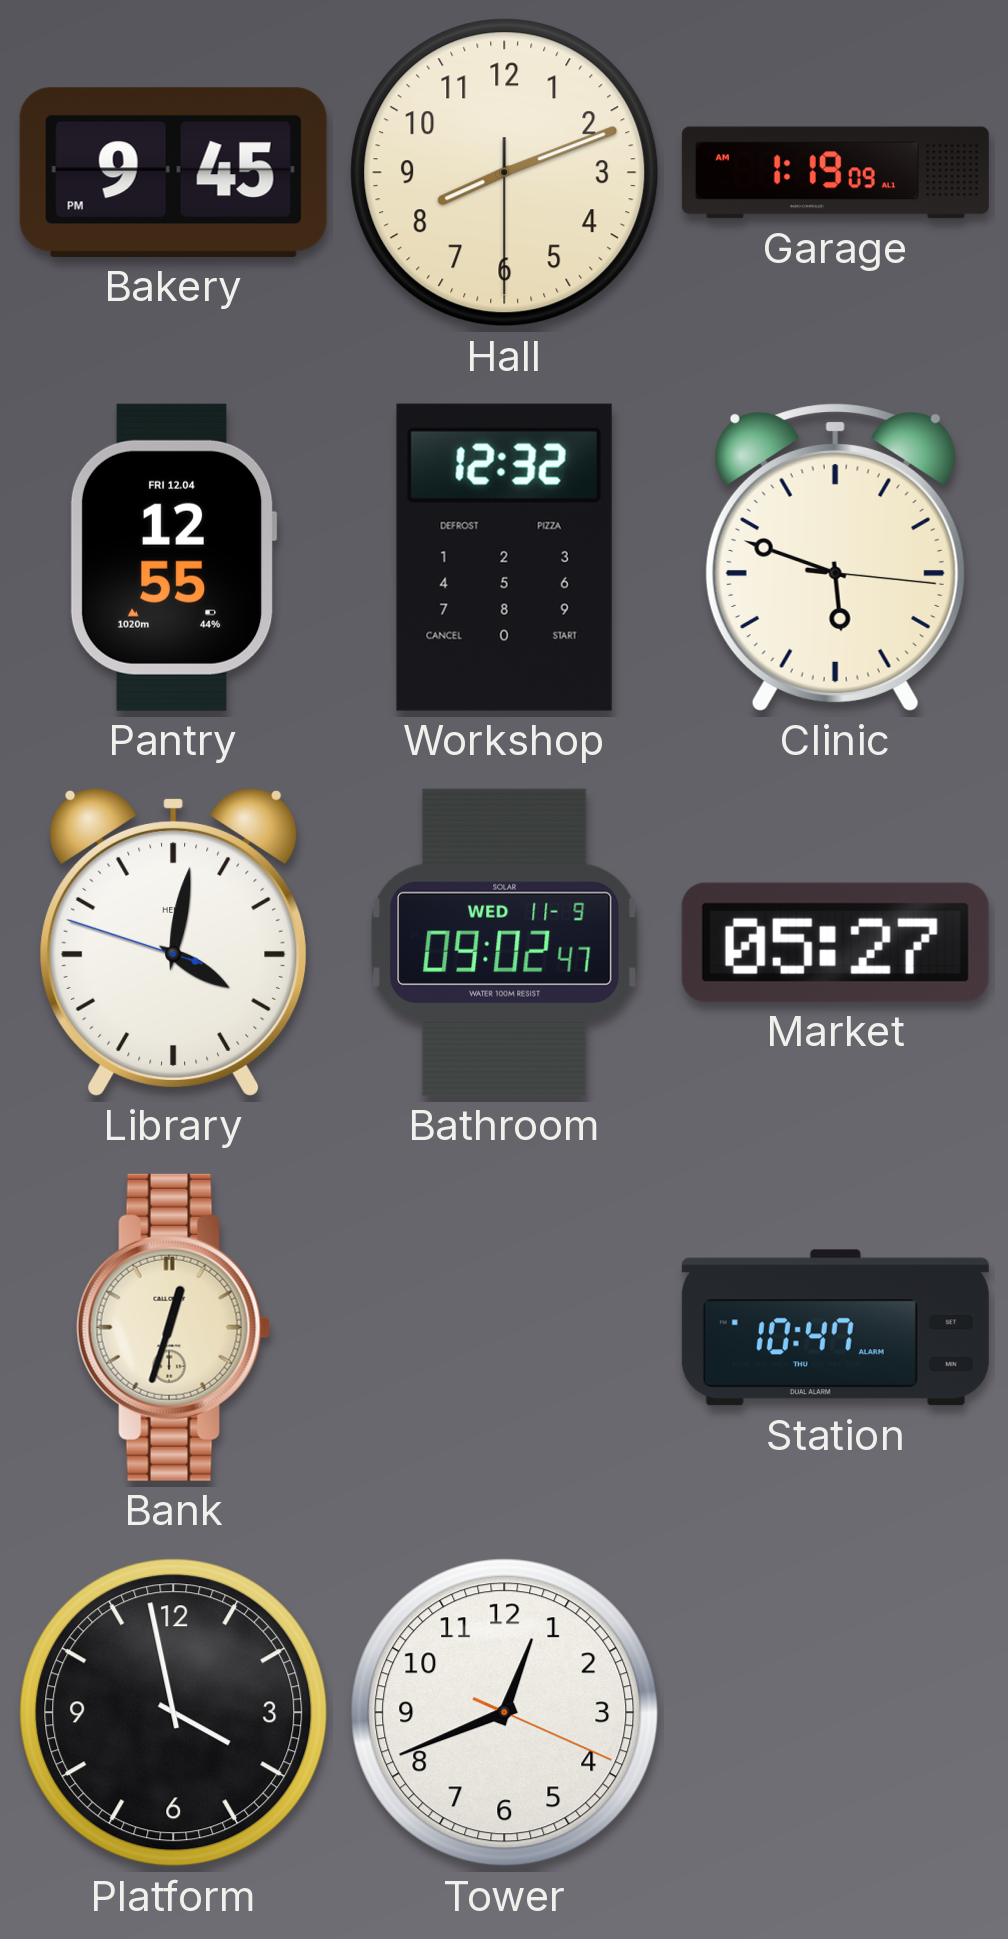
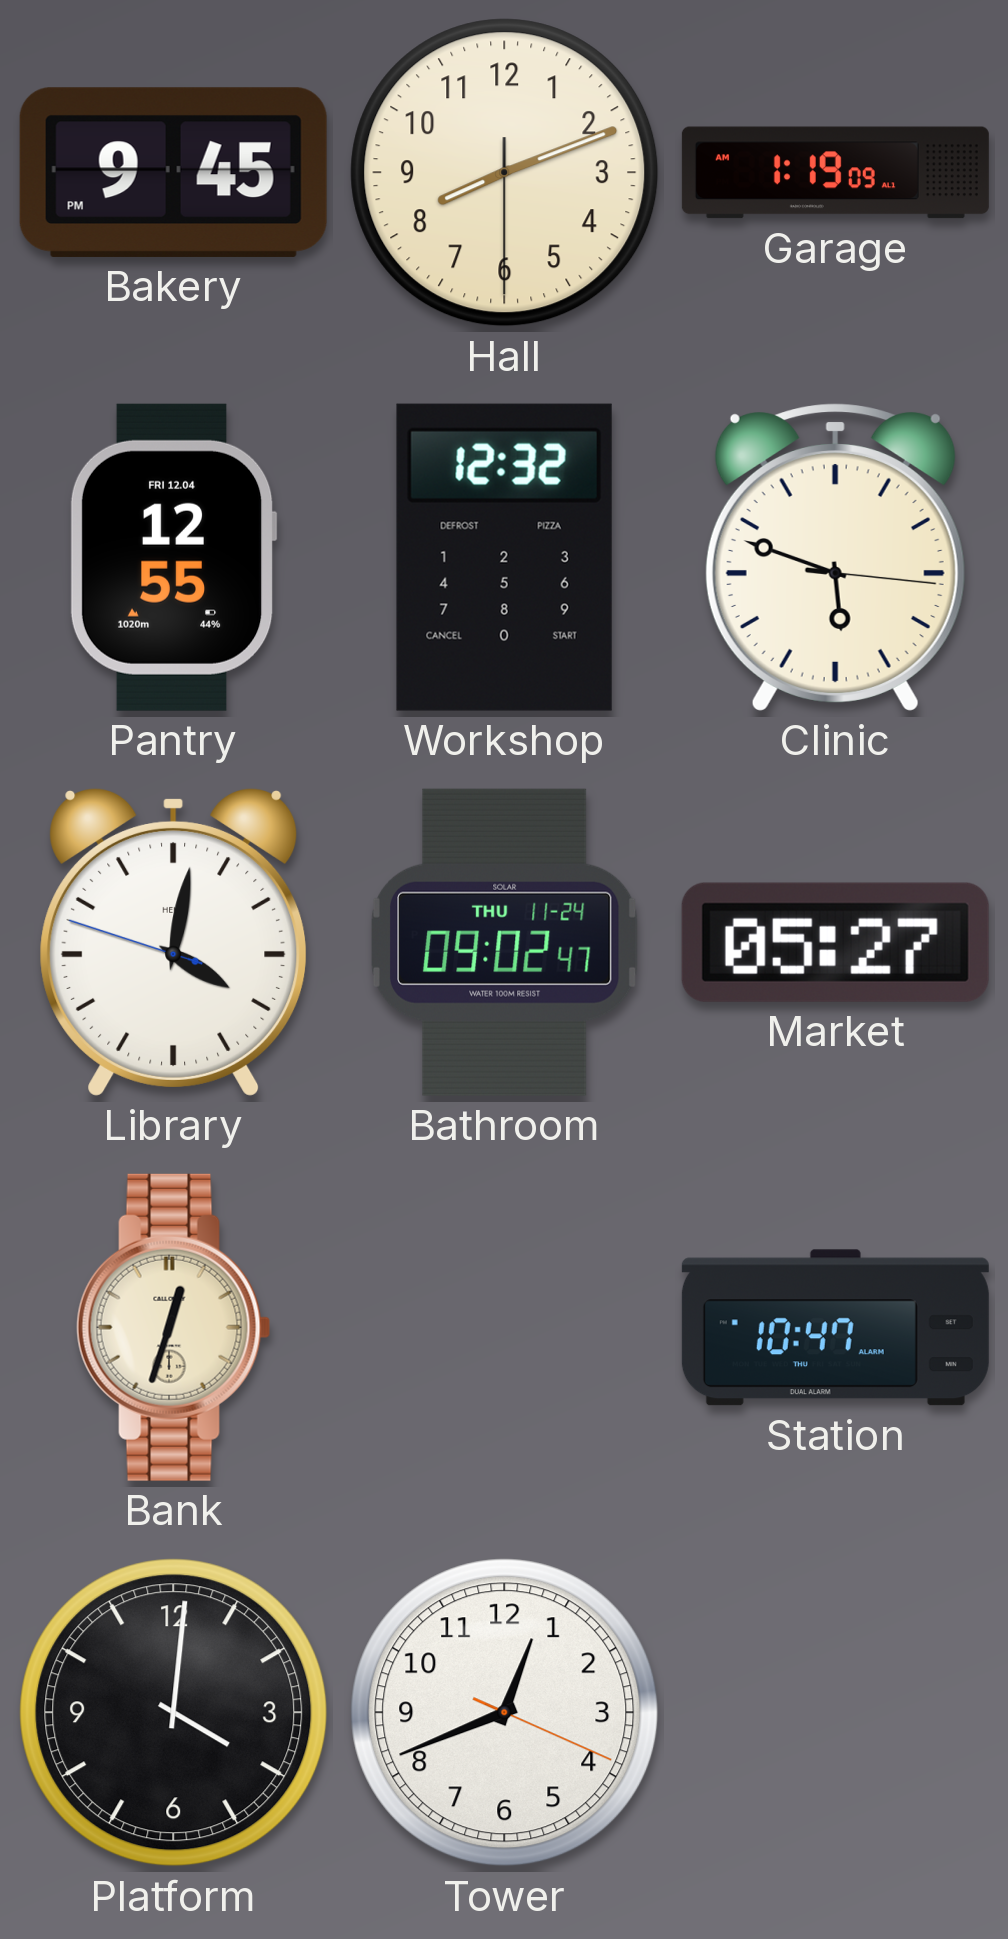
Bathroom date: WED 11-9 -> THU 11-24
Platform: 3:58 -> 4:01
